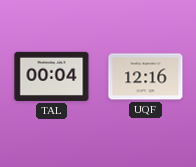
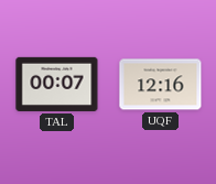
TAL: 00:04 -> 00:07
